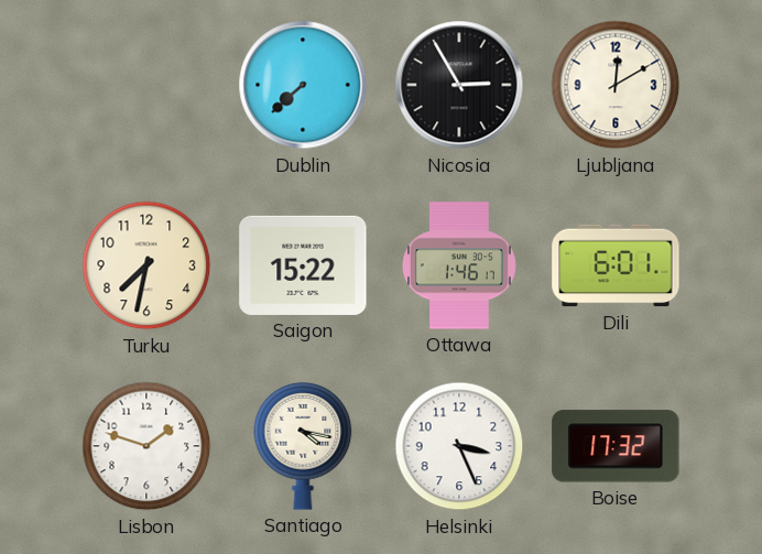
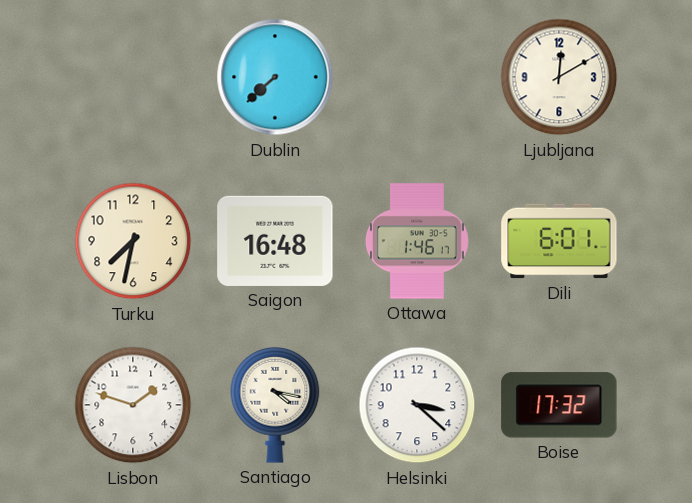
Nicosia: 2:55 -> none
Saigon: 15:22 -> 16:48
Helsinki: 3:26 -> 3:22
